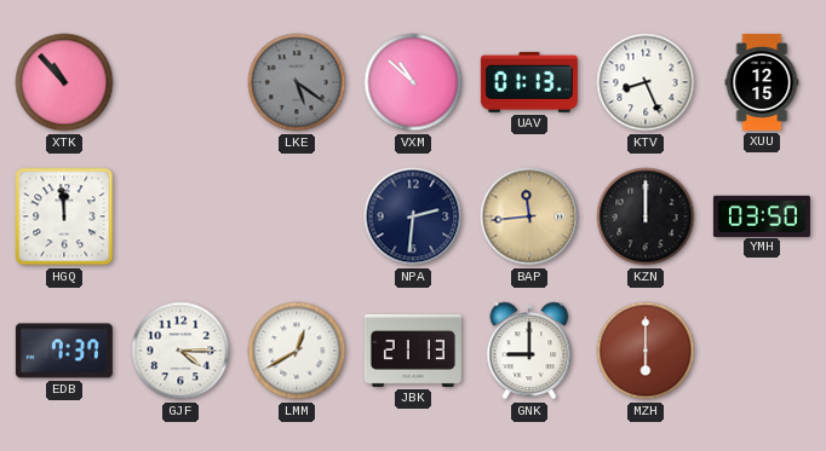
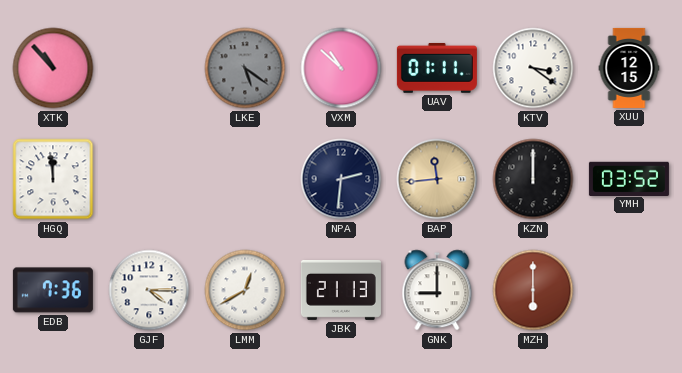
UAV: 01:13 -> 01:11
KTV: 8:26 -> 3:21
YMH: 03:50 -> 03:52
EDB: 7:37 -> 7:36
